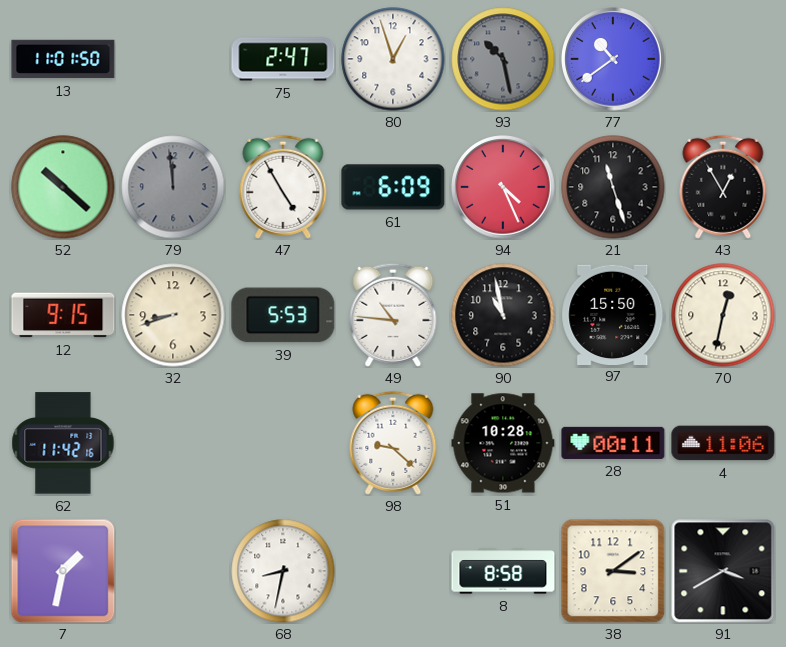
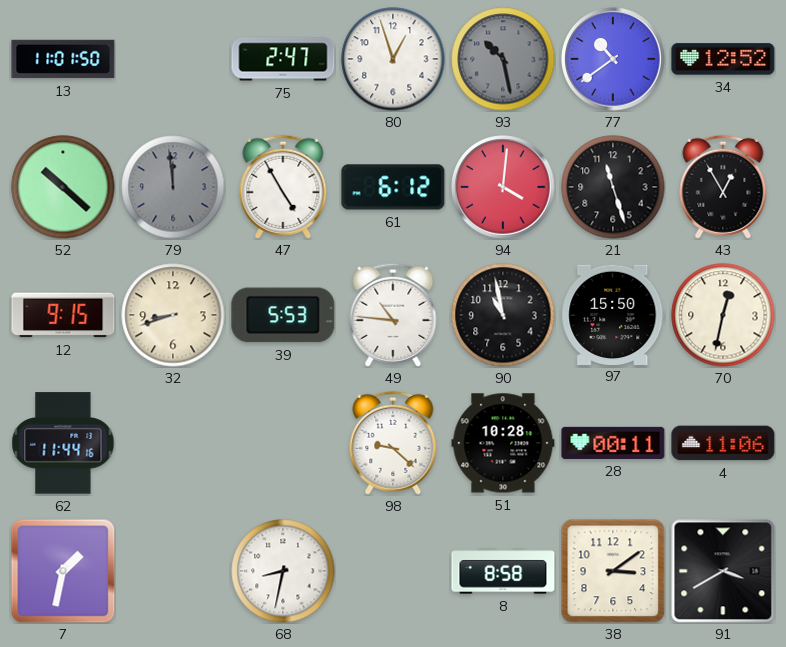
34: none -> 12:52
61: 6:09 -> 6:12
94: 4:26 -> 4:01
62: 11:42 -> 11:44
